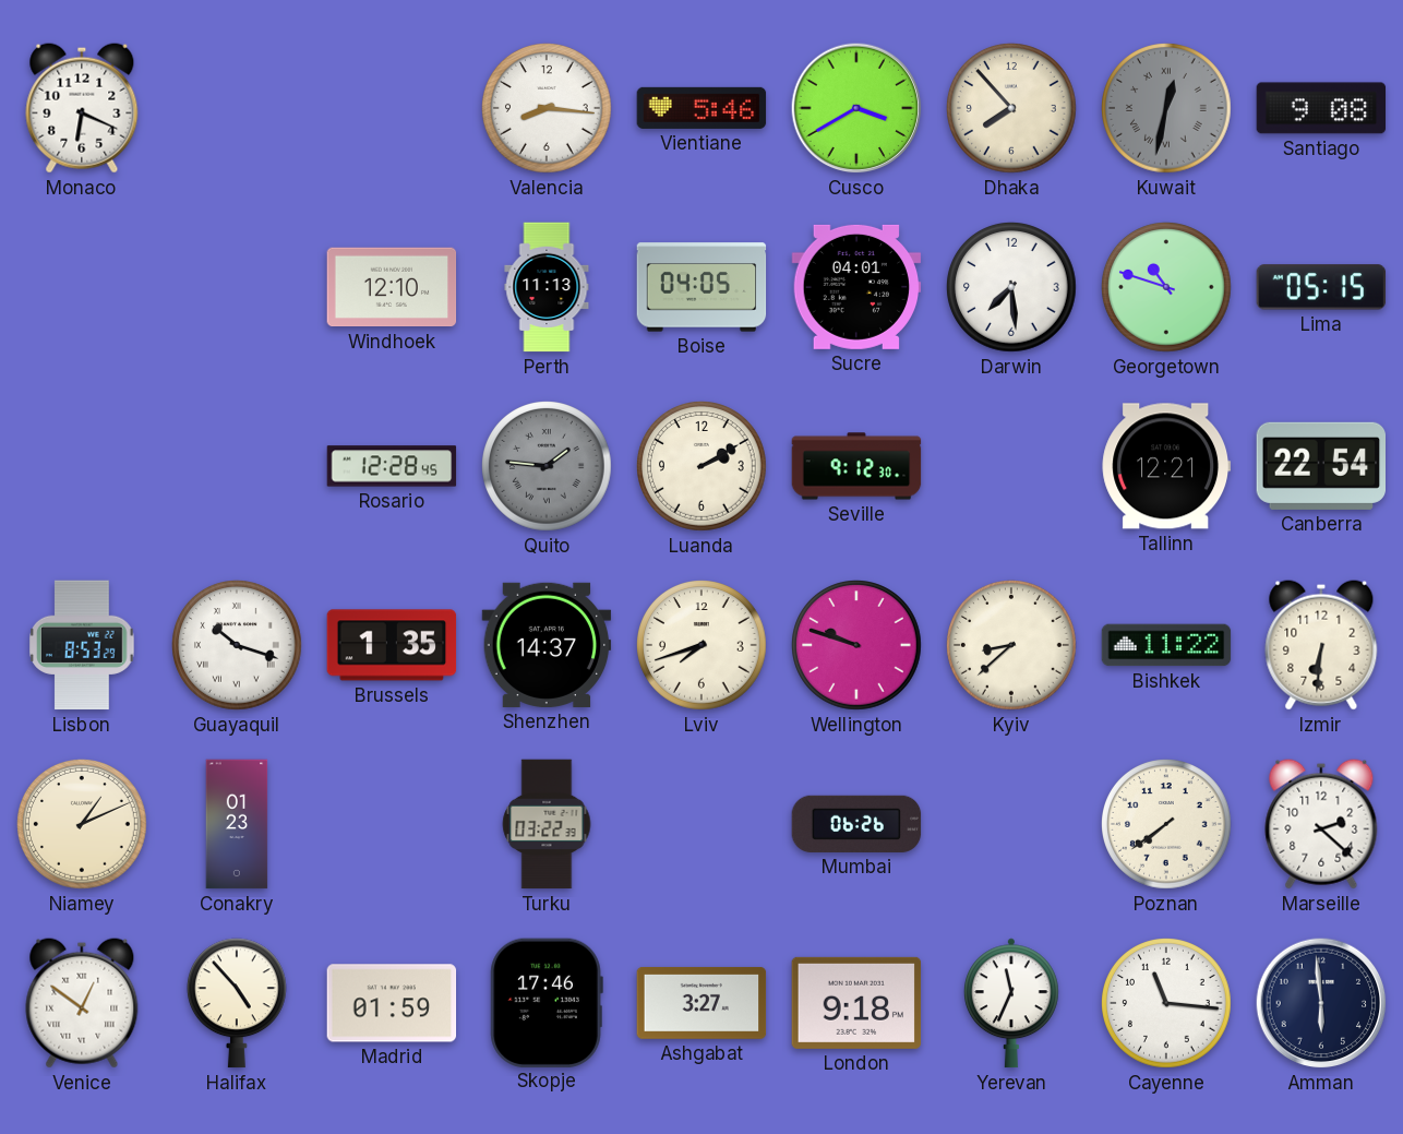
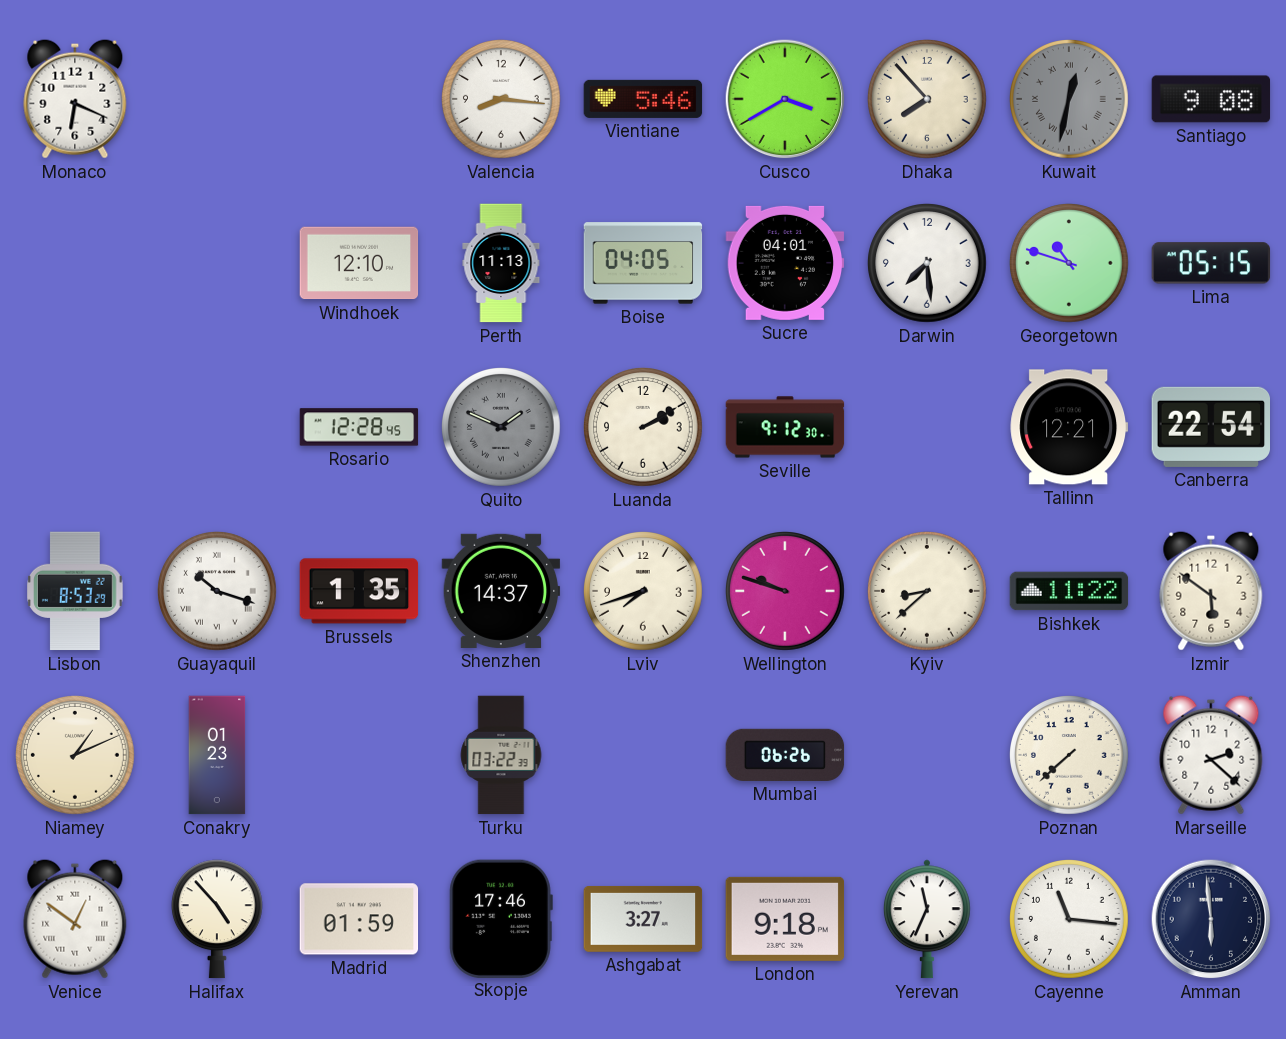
Quito: 1:46 -> 1:49
Izmir: 6:31 -> 5:51
Poznan: 7:39 -> 7:38
